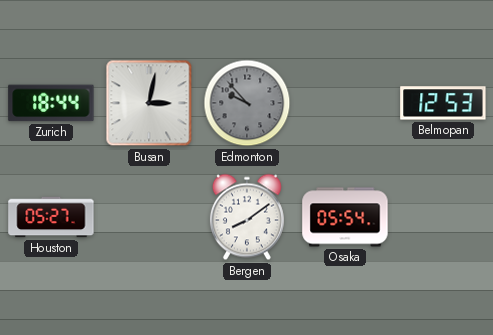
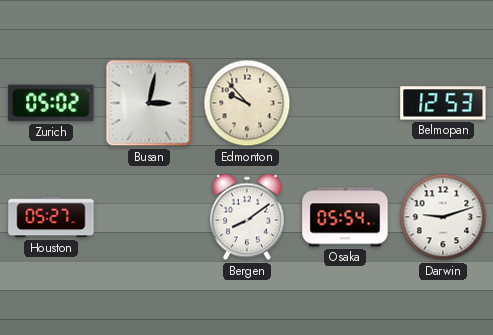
Zurich: 18:44 -> 05:02
Edmonton dial: grey -> cream
Darwin: none -> 9:12
